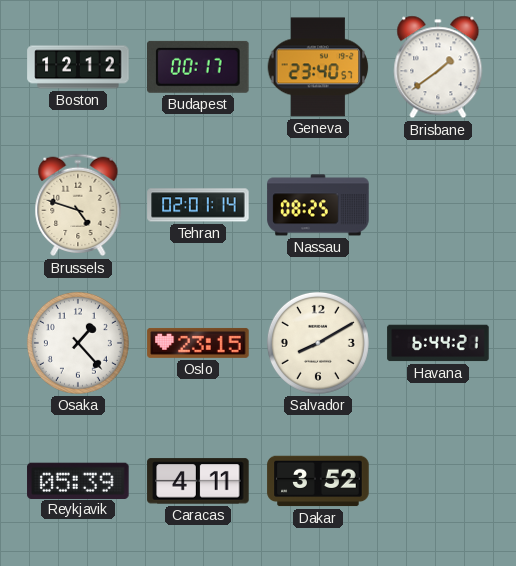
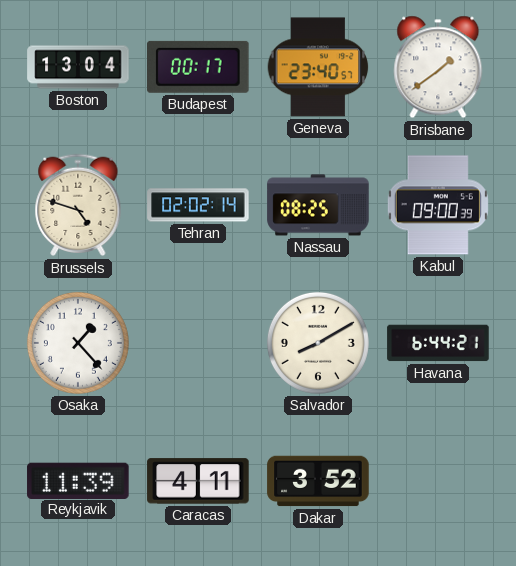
Boston: 12:12 -> 13:04
Tehran: 02:01 -> 02:02
Kabul: none -> 09:00
Oslo: 23:15 -> none
Reykjavik: 05:39 -> 11:39
